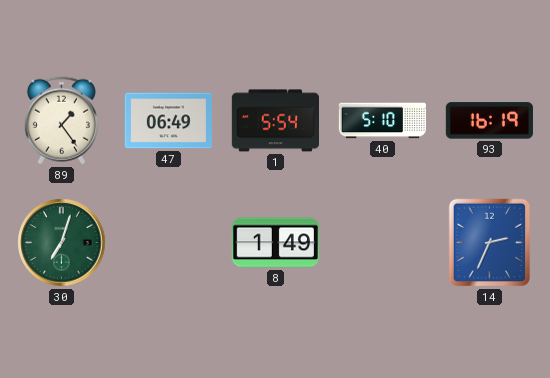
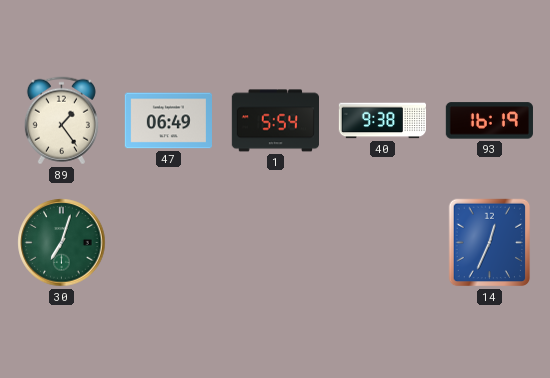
40: 5:10 -> 9:38
8: 1:49 -> none
14: 2:34 -> 12:34
